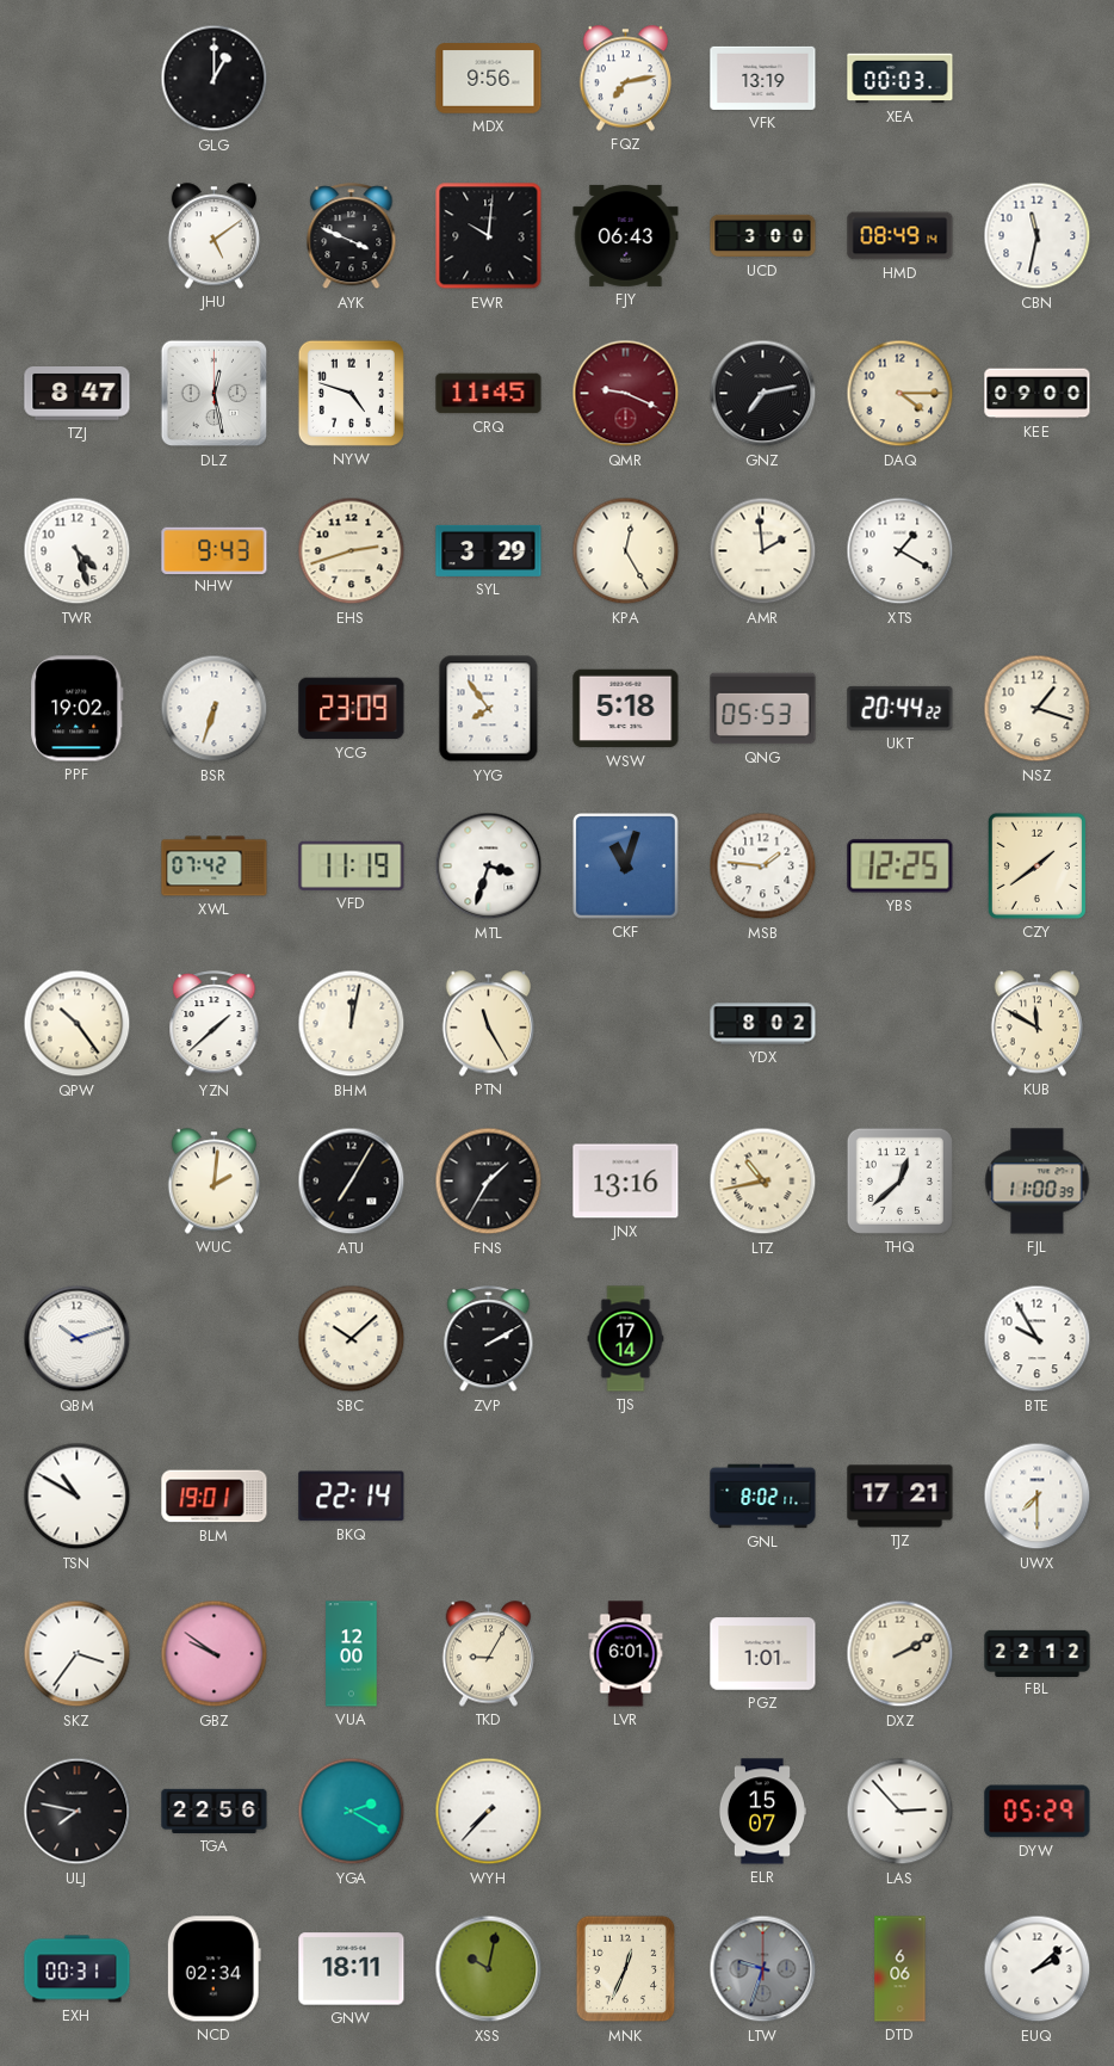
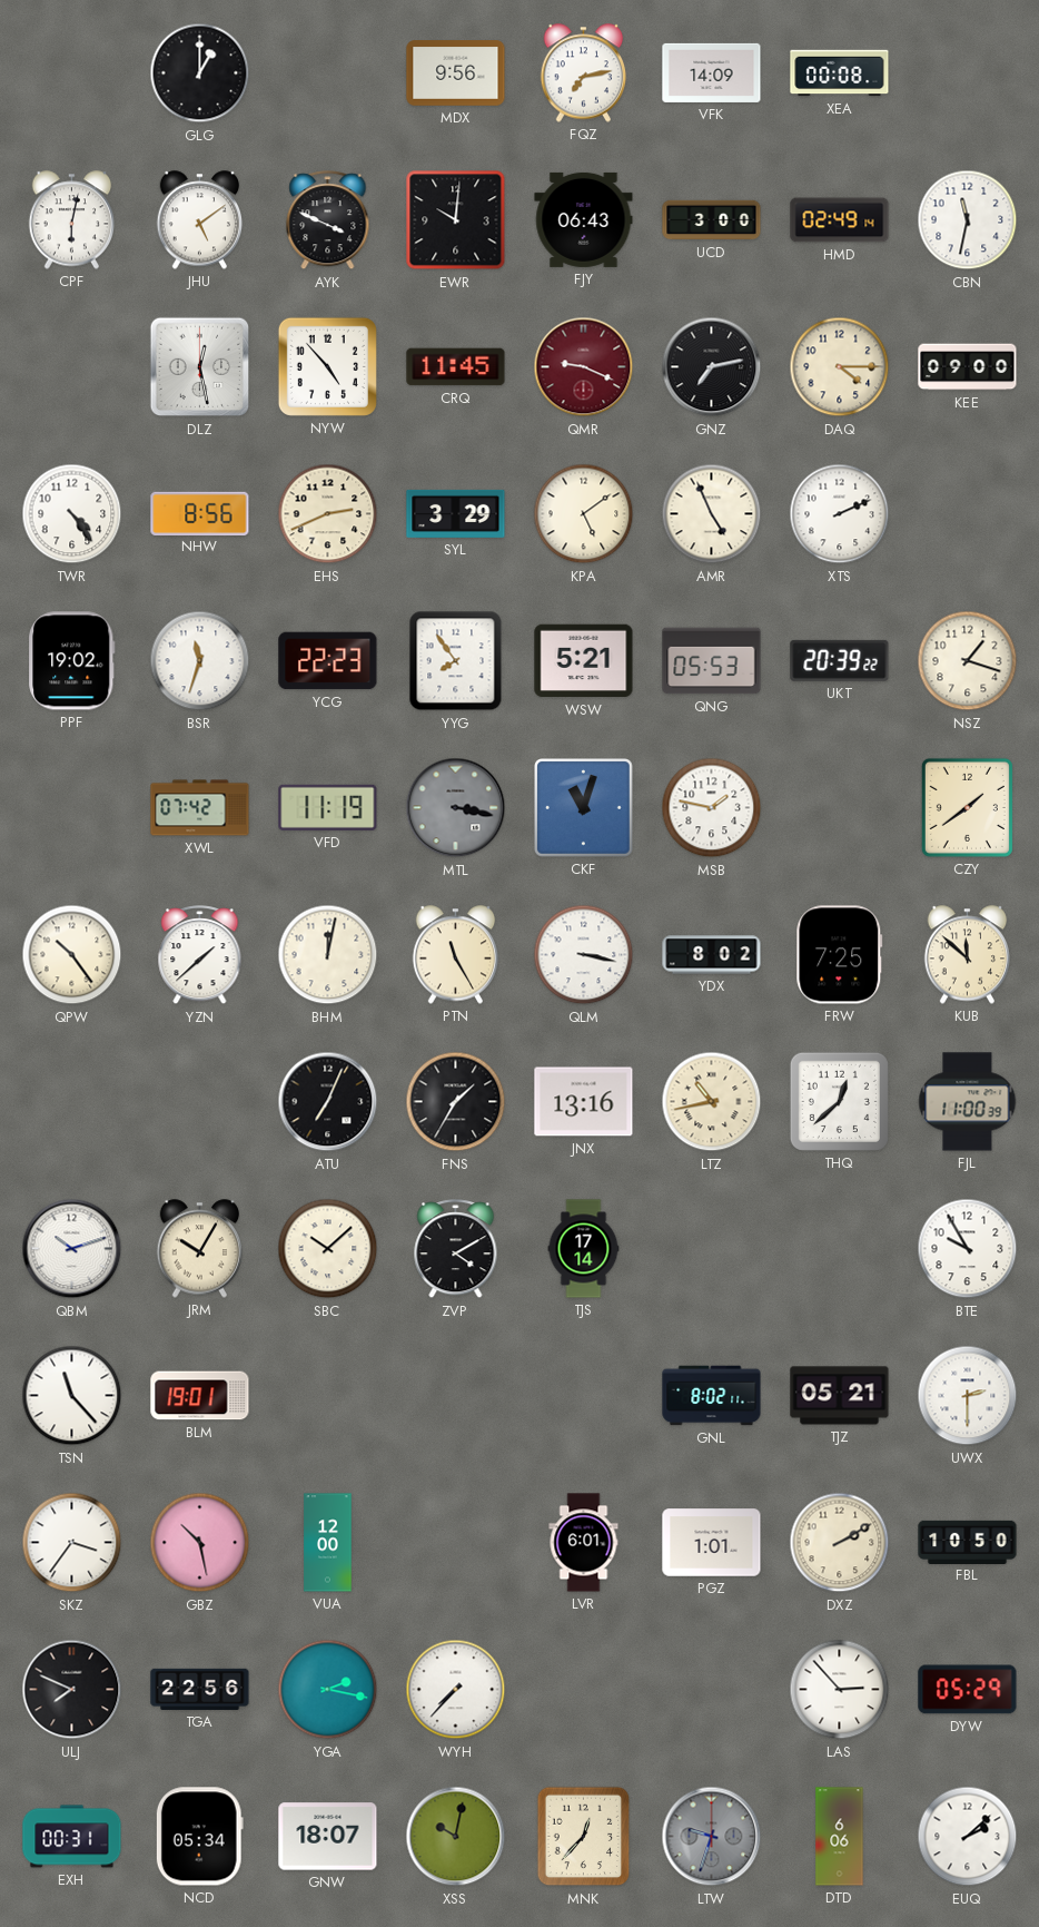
VFK: 13:19 -> 14:09
XEA: 00:03 -> 00:08
CPF: none -> 6:02
HMD: 08:49 -> 02:49
TZJ: 8:47 -> none
NYW: 4:48 -> 4:53
TWR: 4:27 -> 4:24
NHW: 9:43 -> 8:56
EHS: 2:42 -> 2:41
KPA: 12:25 -> 5:09
AMR: 1:59 -> 4:56
XTS: 1:20 -> 2:11
BSR: 6:33 -> 11:33
YCG: 23:09 -> 22:23
WSW: 5:18 -> 5:21
UKT: 20:44 -> 20:39
MTL: 3:33 -> 3:17
MTL dial: white -> grey
MSB: 1:46 -> 1:47
YBS: 12:25 -> none
QLM: none -> 3:17
FRW: none -> 7:25
KUB: 11:50 -> 11:52
WUC: 2:01 -> none
ATU: 7:05 -> 7:04
JRM: none -> 10:05
ZVP: 2:10 -> 4:10
TSN: 10:50 -> 11:23
BKQ: 22:14 -> none
TJZ: 17:21 -> 05:21
UWX: 7:30 -> 2:30
GBZ: 9:51 -> 10:28
TKD: 9:05 -> none
FBL: 22:12 -> 10:50
ULJ: 7:47 -> 7:49
YGA: 2:20 -> 2:17
ELR: 15:07 -> none
NCD: 02:34 -> 05:34
GNW: 18:11 -> 18:07
MNK: 12:34 -> 12:37
